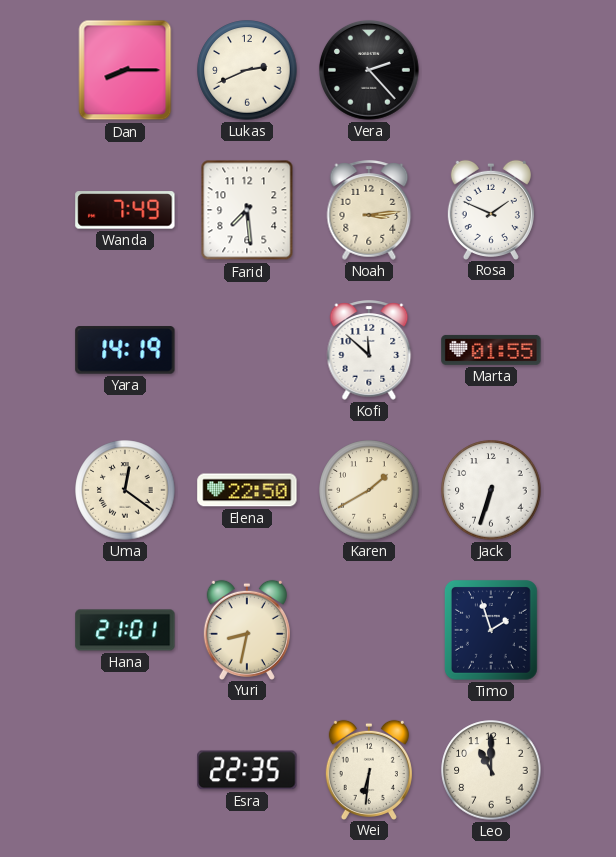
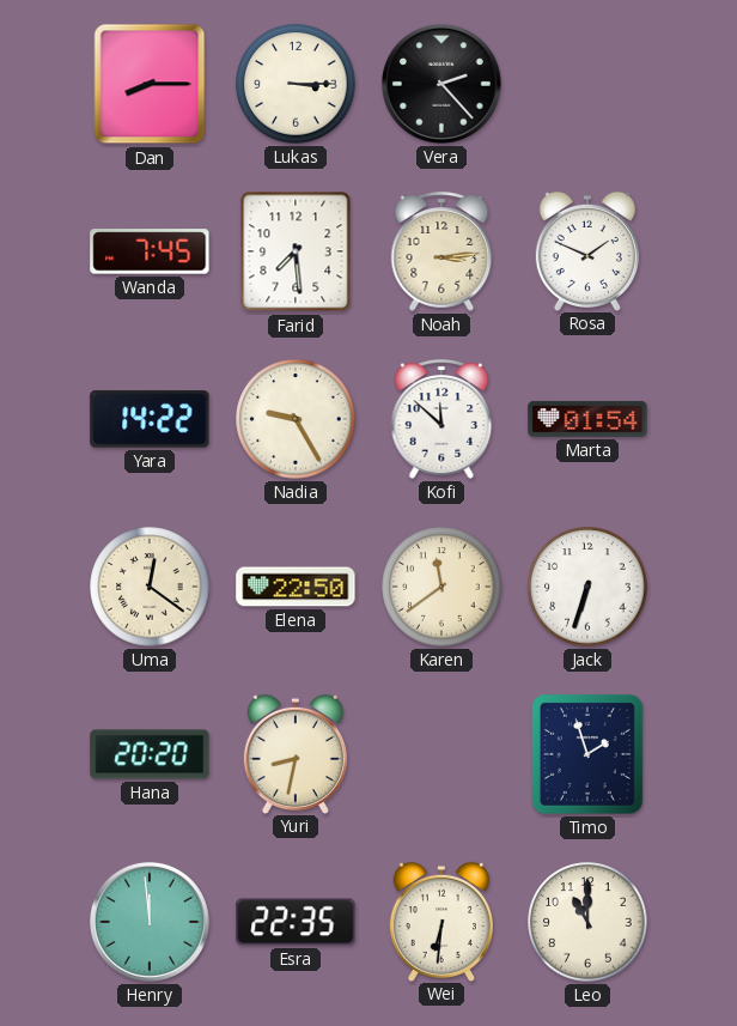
Lukas: 2:41 -> 3:15
Wanda: 7:49 -> 7:45
Yara: 14:19 -> 14:22
Nadia: none -> 9:25
Marta: 01:55 -> 01:54
Karen: 1:40 -> 11:39
Hana: 21:01 -> 20:20
Henry: none -> 11:59
